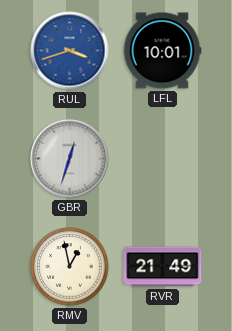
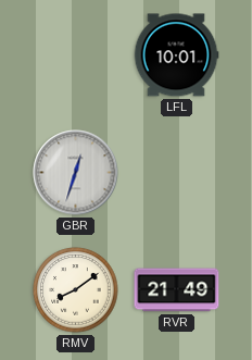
RUL: 3:42 -> none
RMV: 12:58 -> 8:09
